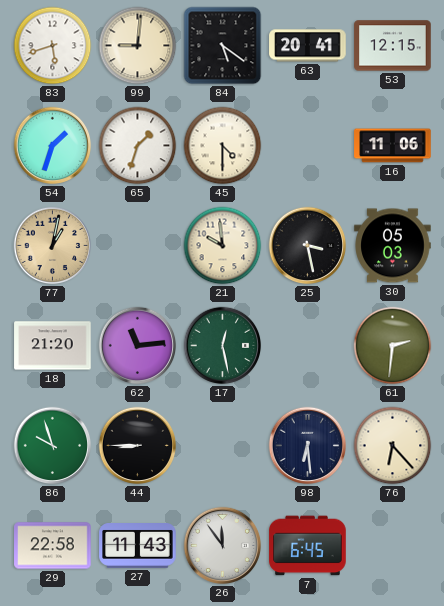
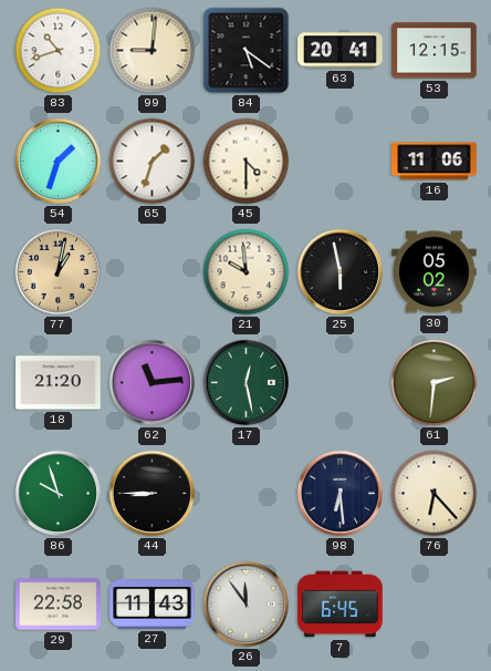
83: 5:42 -> 10:42
25: 3:28 -> 5:58
30: 05:03 -> 05:02
